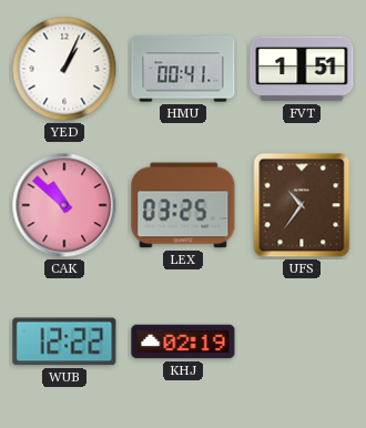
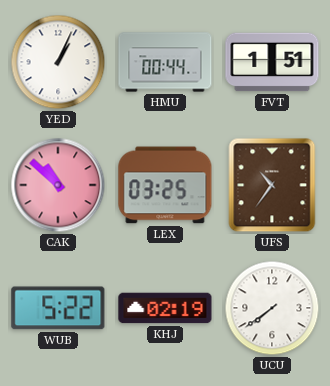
HMU: 00:41 -> 00:44
WUB: 12:22 -> 5:22
UCU: none -> 7:39
